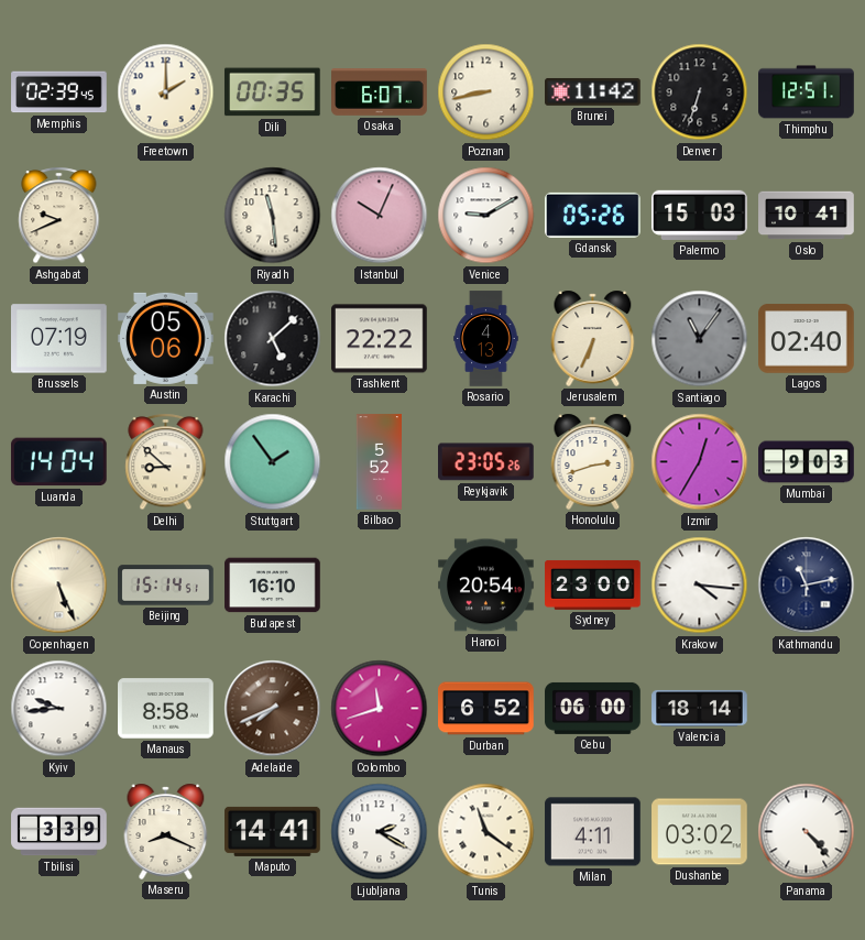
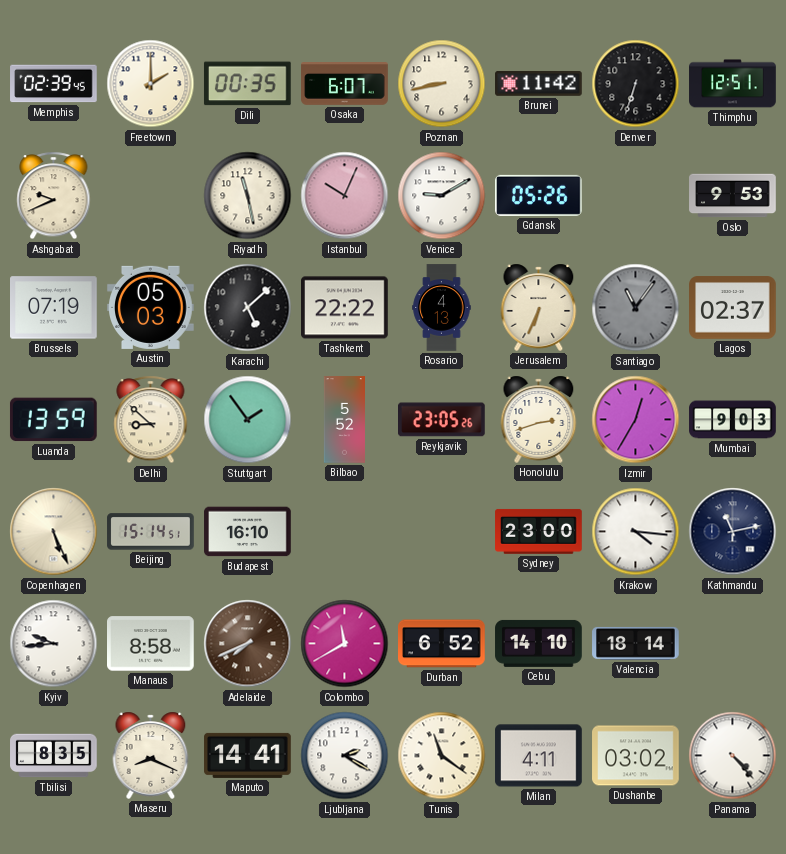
Riyadh: 11:29 -> 11:28
Palermo: 15:03 -> none
Oslo: 10:41 -> 9:53
Austin: 05:06 -> 05:03
Lagos: 02:40 -> 02:37
Luanda: 14:04 -> 13:59
Hanoi: 20:54 -> none
Colombo: 11:42 -> 11:40
Cebu: 06:00 -> 14:10
Tbilisi: 3:39 -> 8:35
